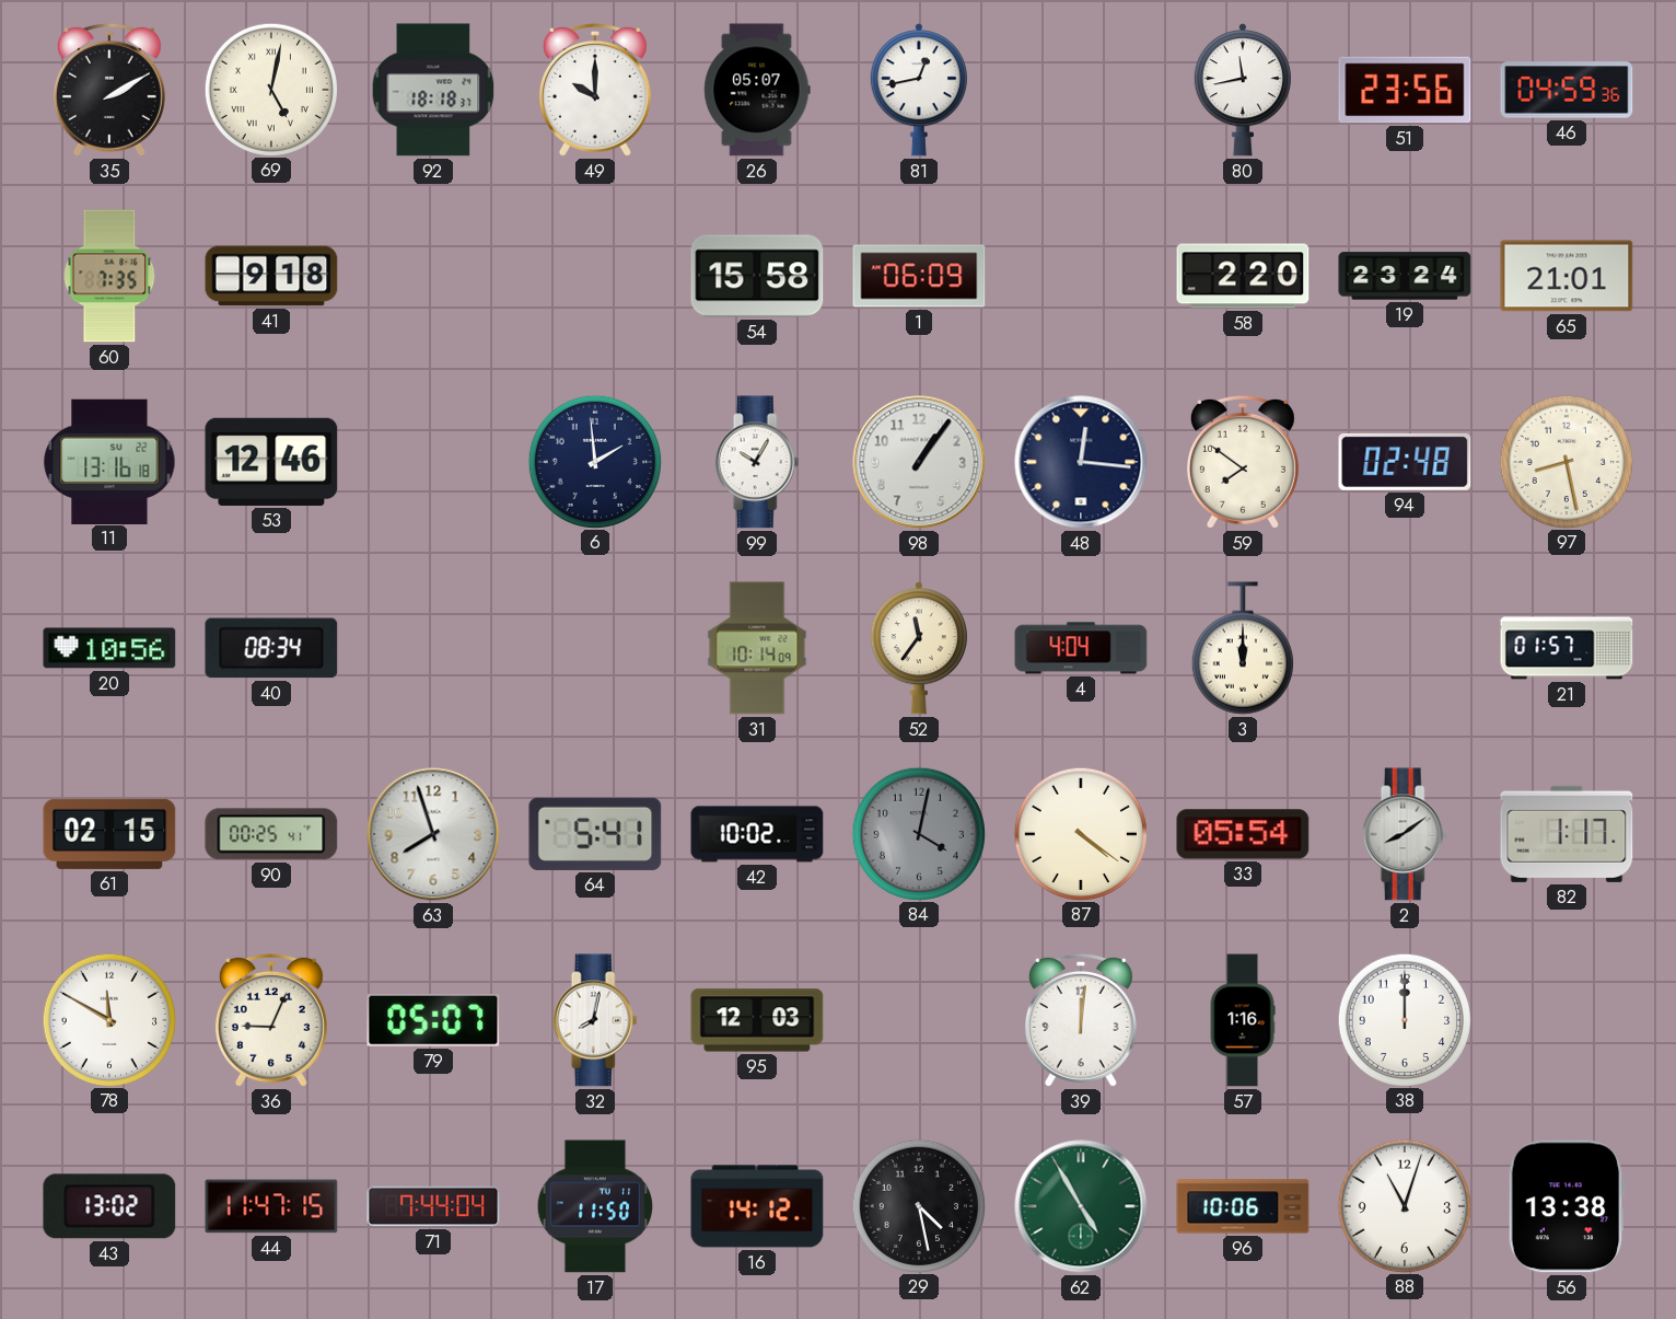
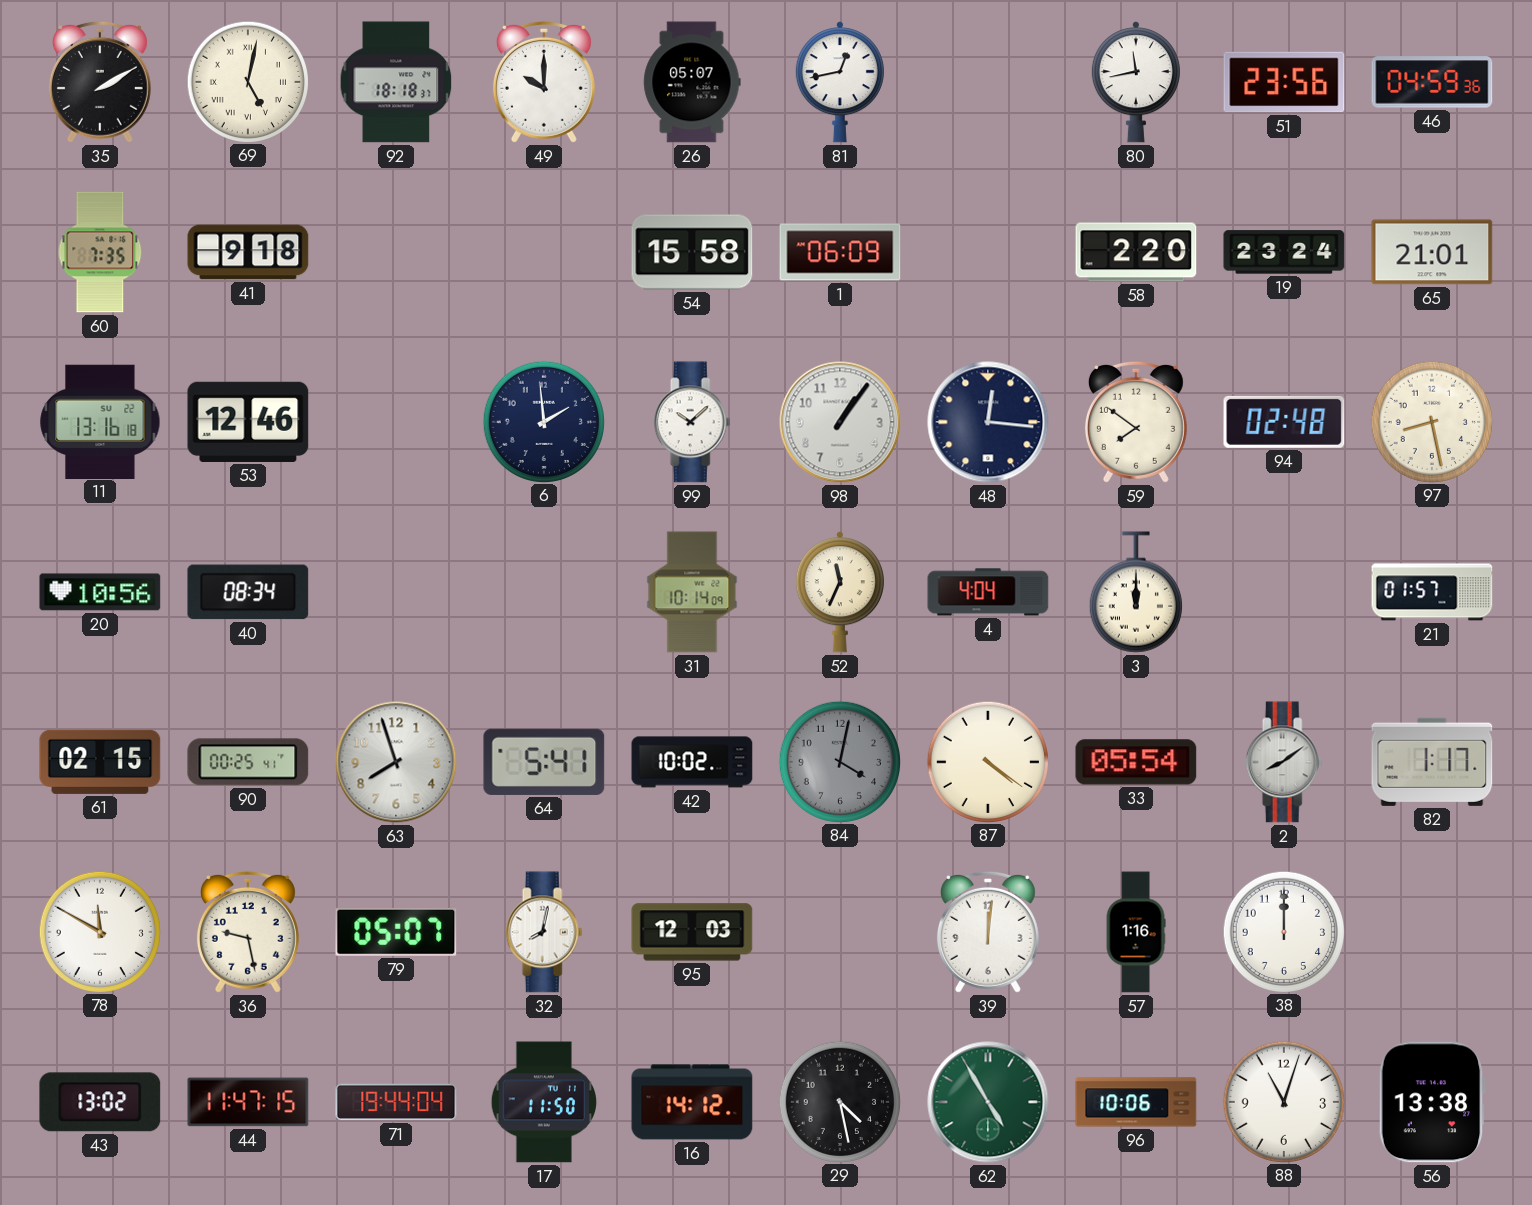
99: 10:05 -> 10:08
52: 11:36 -> 11:34
36: 9:04 -> 9:28
71: 7:44 -> 19:44
